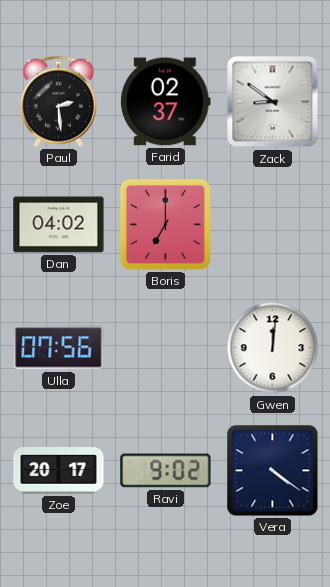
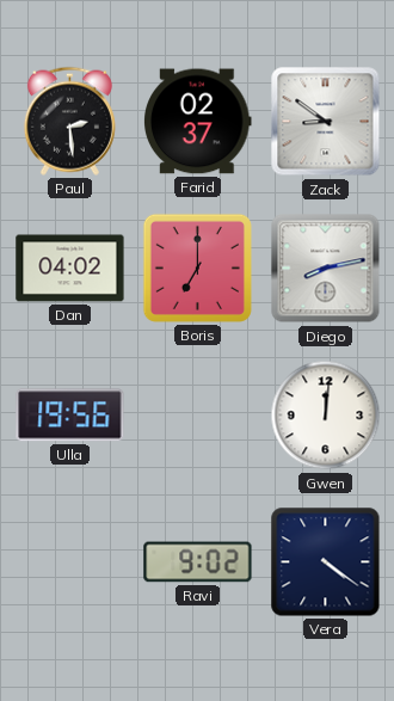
Diego: none -> 8:13
Ulla: 07:56 -> 19:56
Zoe: 20:17 -> none
